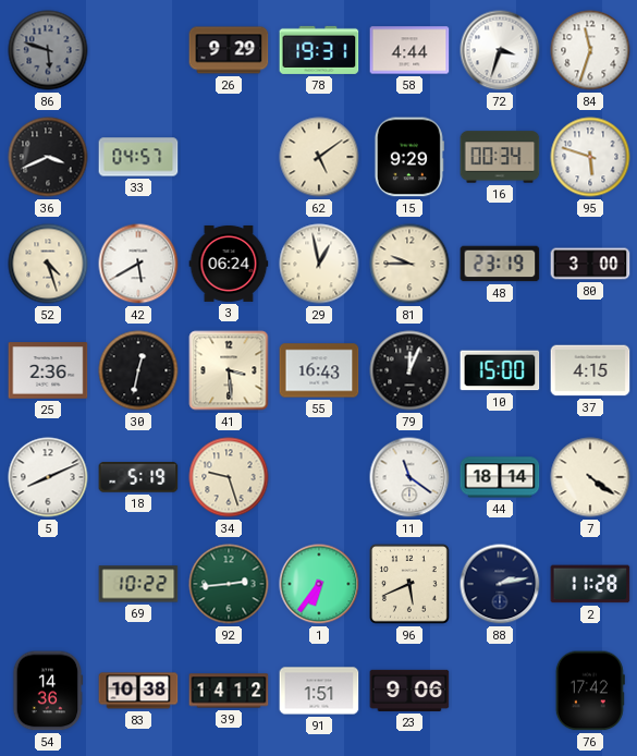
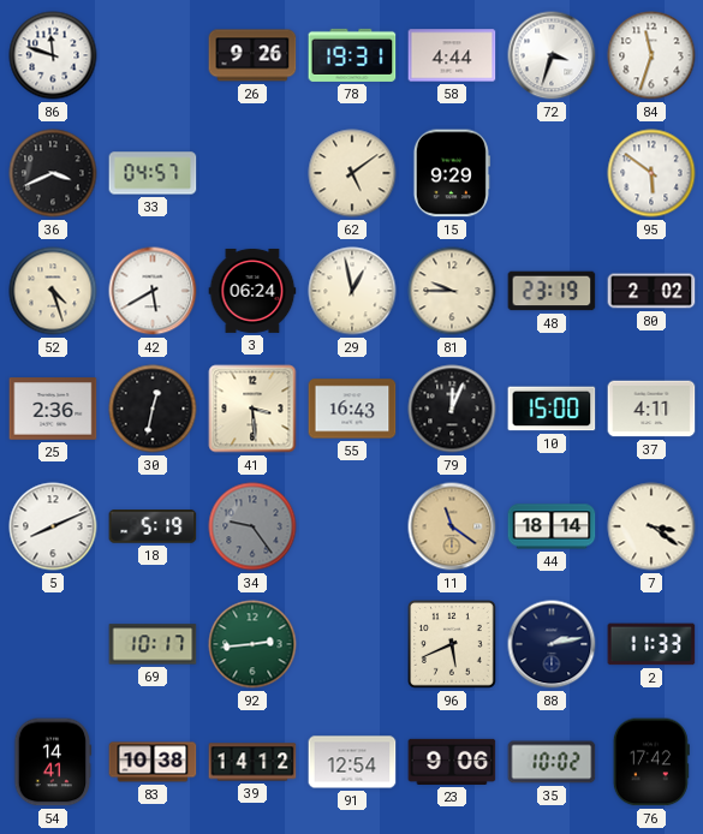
86: 5:48 -> 11:48
86 dial: grey -> white
26: 9:29 -> 9:26
16: 00:34 -> none
95: 5:48 -> 5:51
80: 3:00 -> 2:02
37: 4:15 -> 4:11
34: 9:27 -> 9:24
34 dial: cream -> grey
11 dial: white -> champagne
7: 4:21 -> 3:21
69: 10:22 -> 10:17
1: 6:36 -> none
2: 11:28 -> 11:33
54: 14:36 -> 14:41
91: 1:51 -> 12:54
35: none -> 10:02
